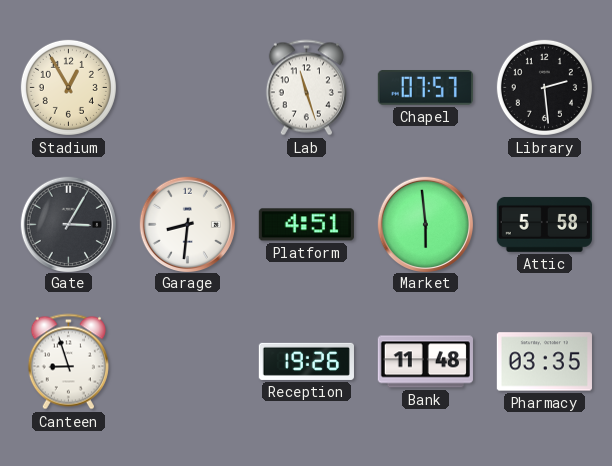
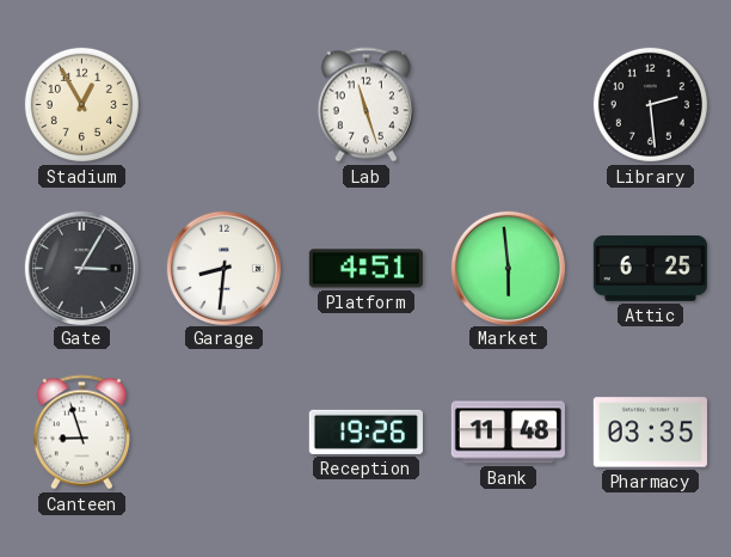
Chapel: 07:57 -> none
Attic: 5:58 -> 6:25
